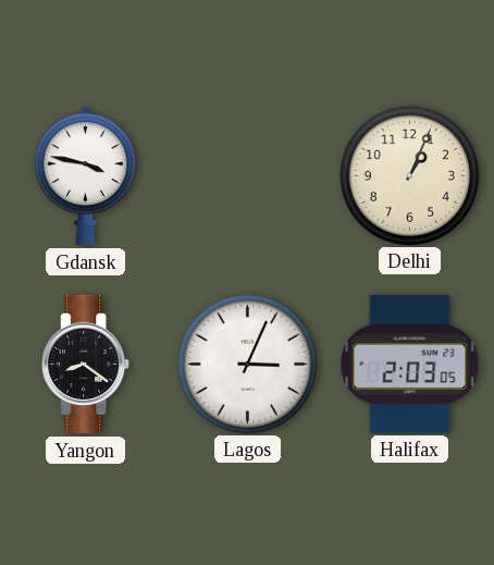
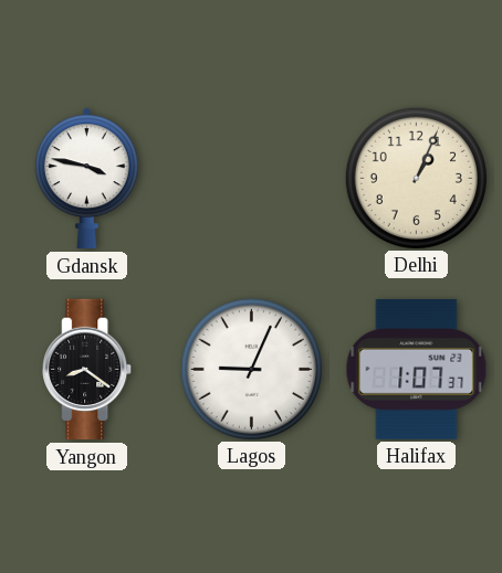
Lagos: 3:04 -> 9:04
Halifax: 2:03 -> 1:07
